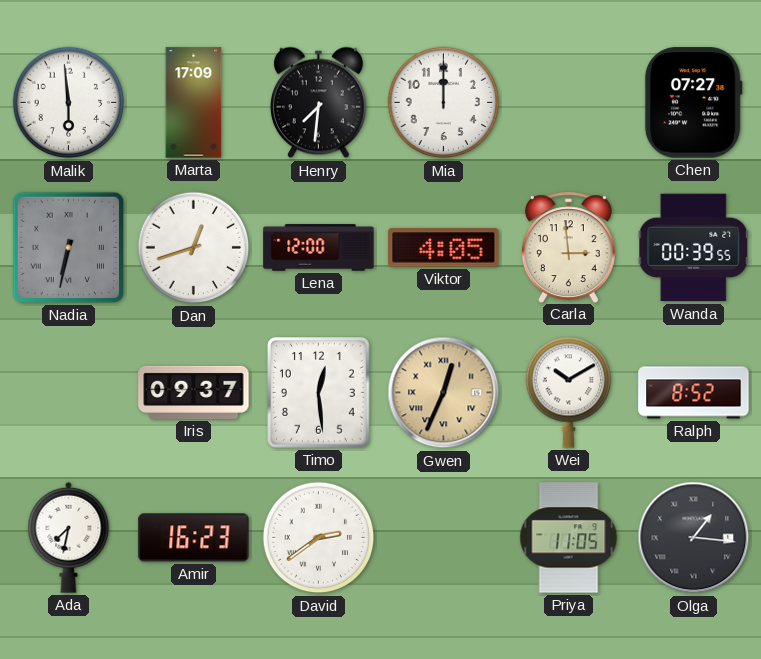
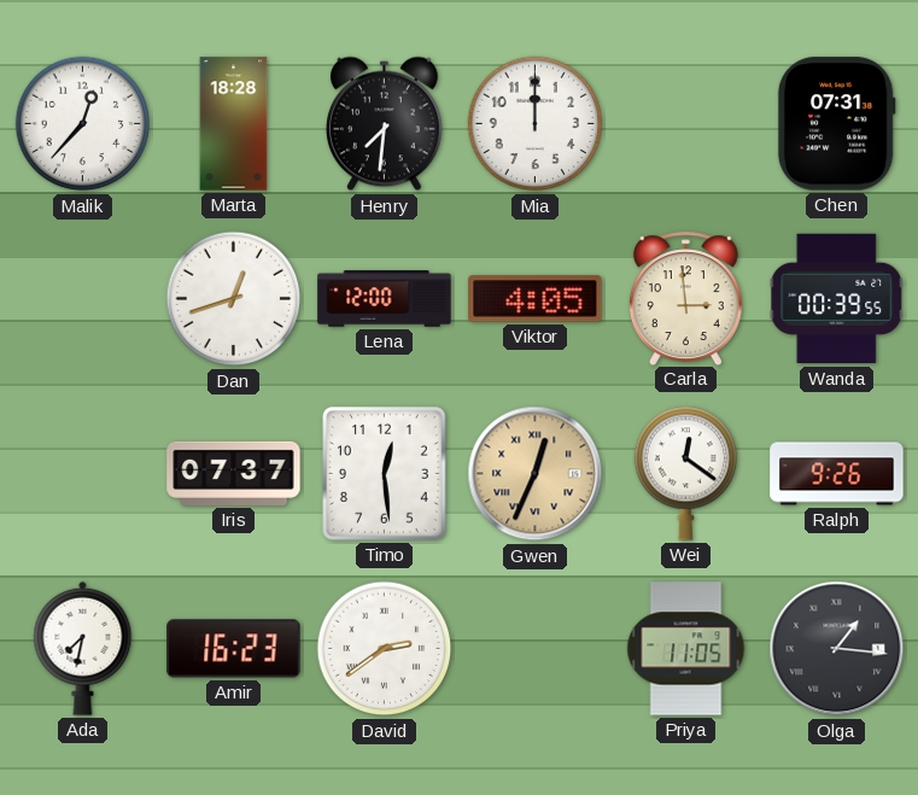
Malik: 5:59 -> 12:37
Marta: 17:09 -> 18:28
Chen: 07:27 -> 07:31
Nadia: 6:32 -> none
Iris: 09:37 -> 07:37
Wei: 10:10 -> 12:21
Ralph: 8:52 -> 9:26
